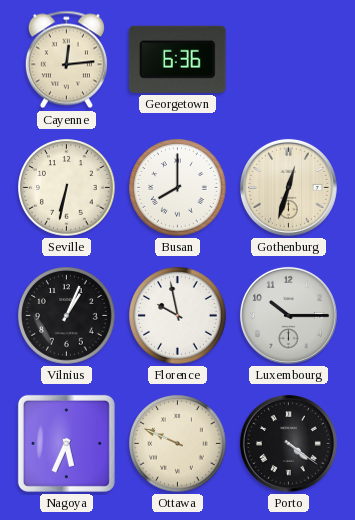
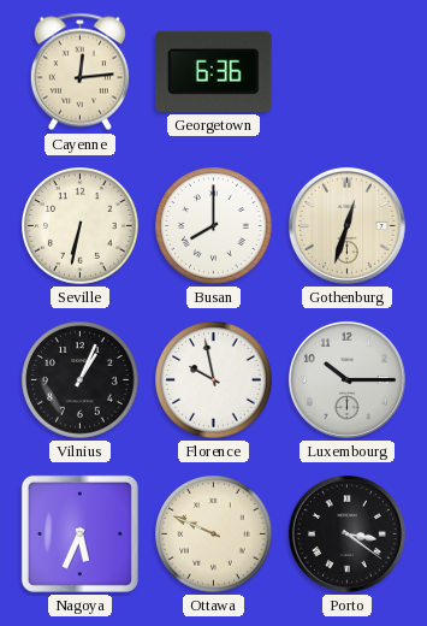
Porto: 4:21 -> 3:21
